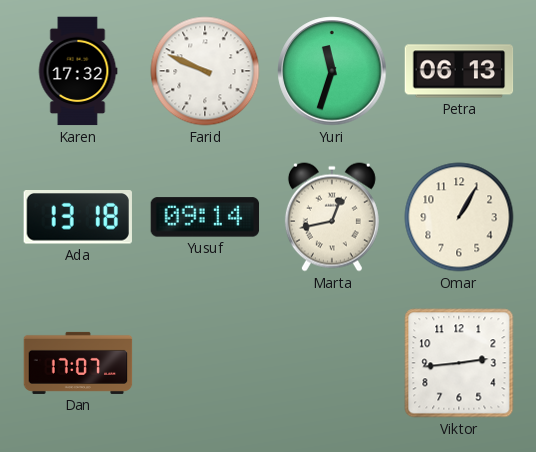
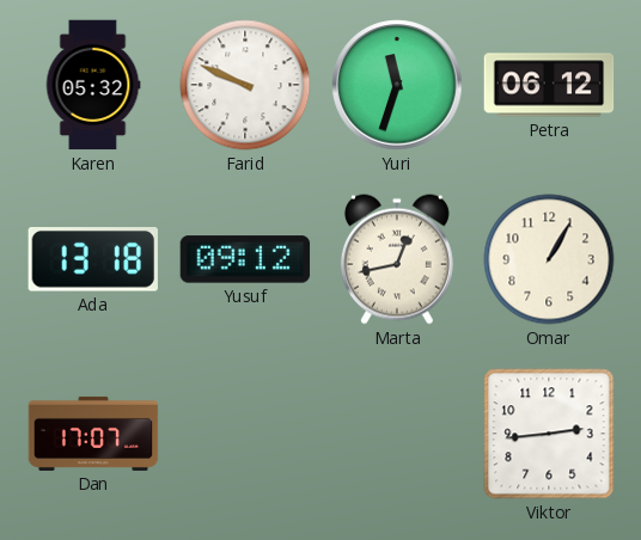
Karen: 17:32 -> 05:32
Petra: 06:13 -> 06:12
Yusuf: 09:14 -> 09:12
